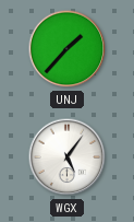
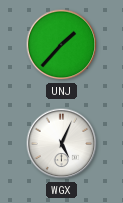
WGX: 5:06 -> 5:04
